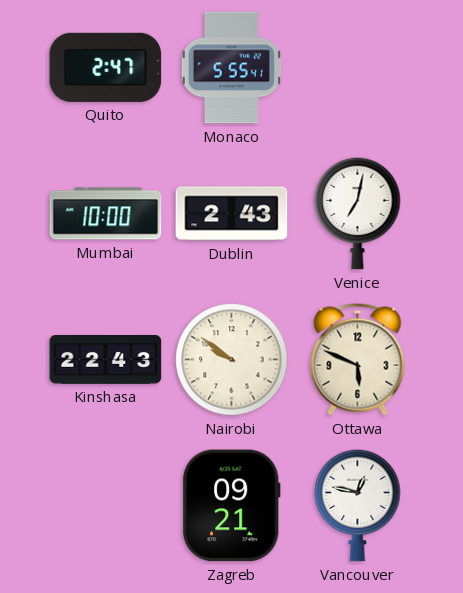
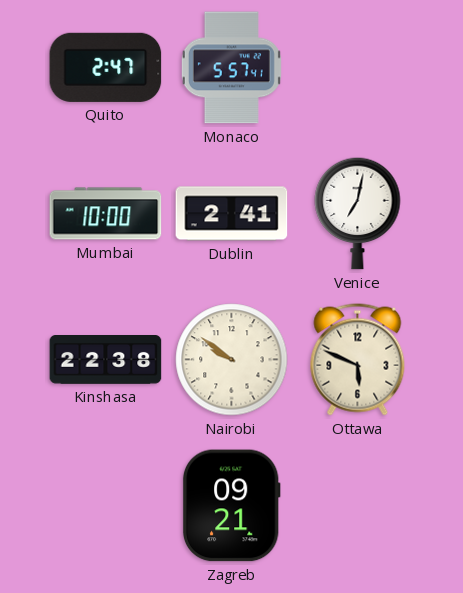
Monaco: 5:55 -> 5:57
Dublin: 2:43 -> 2:41
Kinshasa: 22:43 -> 22:38
Vancouver: 12:47 -> none
